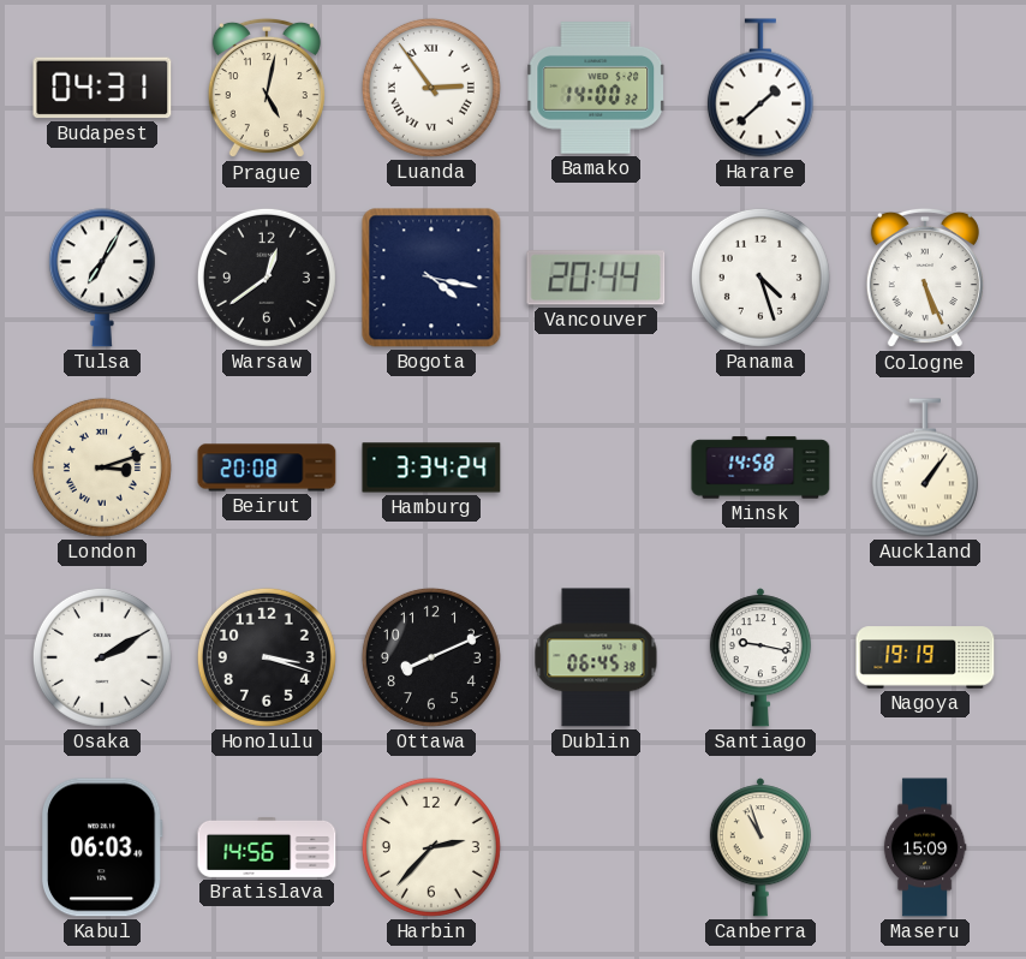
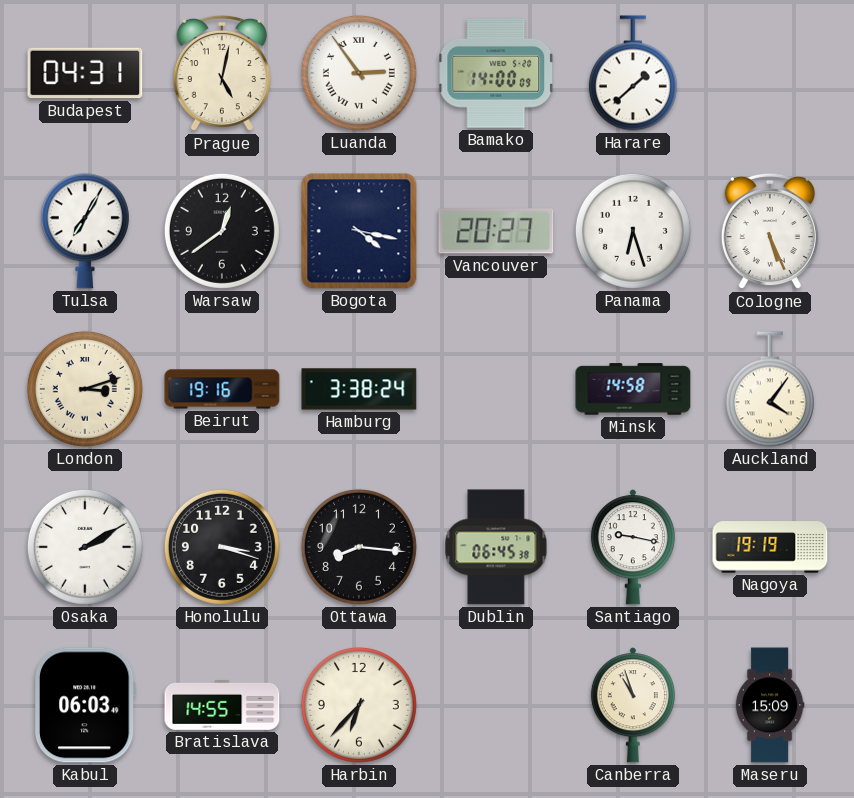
Bamako: 14:00:32 -> 14:00:09
Vancouver: 20:44 -> 20:27
Panama: 4:27 -> 6:27
Beirut: 20:08 -> 19:16
Hamburg: 3:34 -> 3:38
Auckland: 1:06 -> 4:06
Ottawa: 8:11 -> 8:16
Bratislava: 14:56 -> 14:55
Harbin: 2:37 -> 6:37
